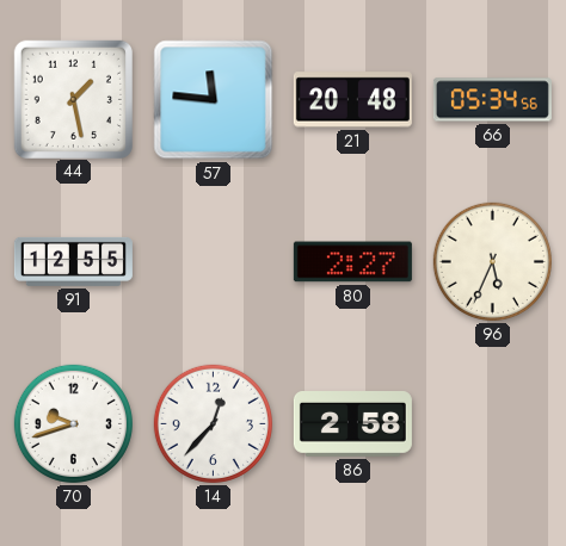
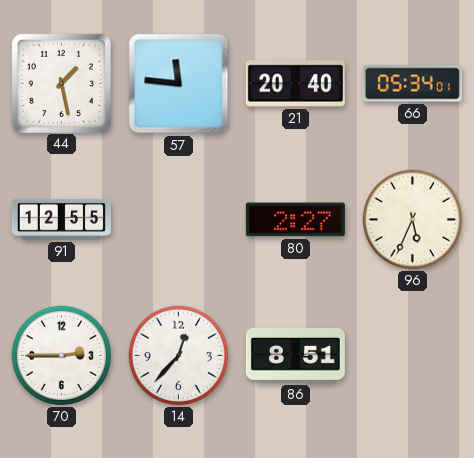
21: 20:48 -> 20:40
66: 05:34:56 -> 05:34:01
70: 9:42 -> 2:45
86: 2:58 -> 8:51
